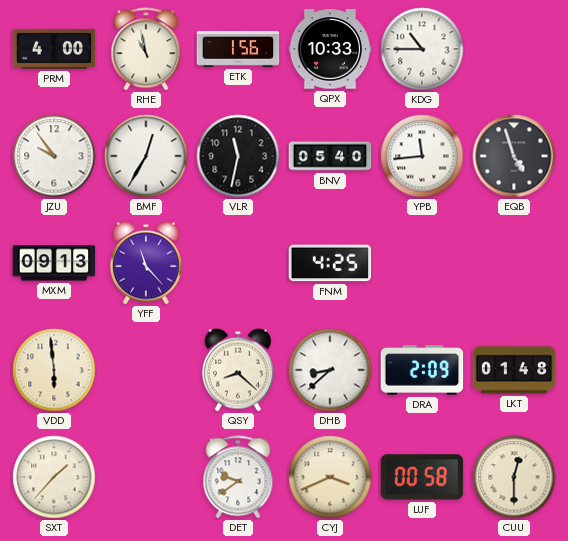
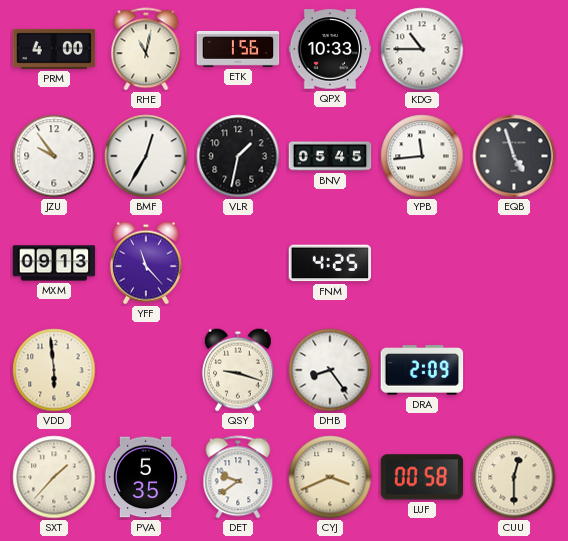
RHE: 10:58 -> 11:02
VLR: 11:32 -> 1:32
BNV: 05:40 -> 05:45
QSY: 8:22 -> 9:18
DHB: 8:38 -> 8:24
LKT: 01:48 -> none
PVA: none -> 5:35
